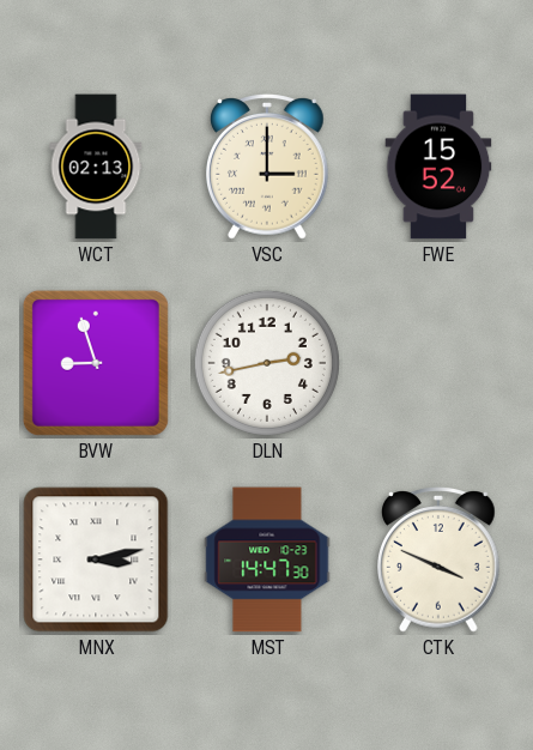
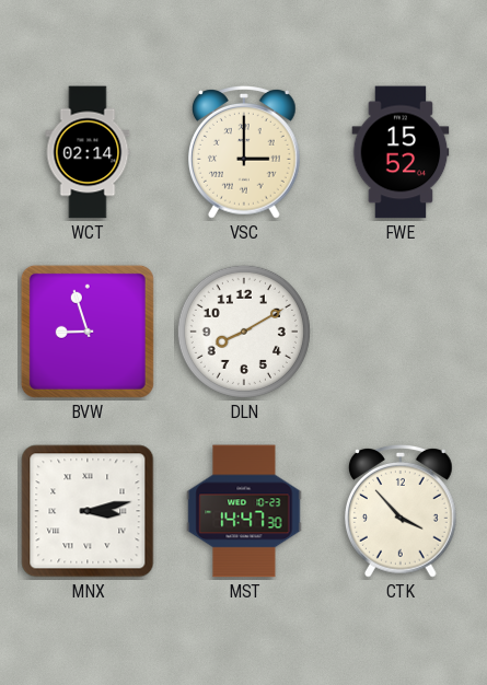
WCT: 02:13 -> 02:14
DLN: 2:43 -> 8:10
CTK: 3:49 -> 3:53
